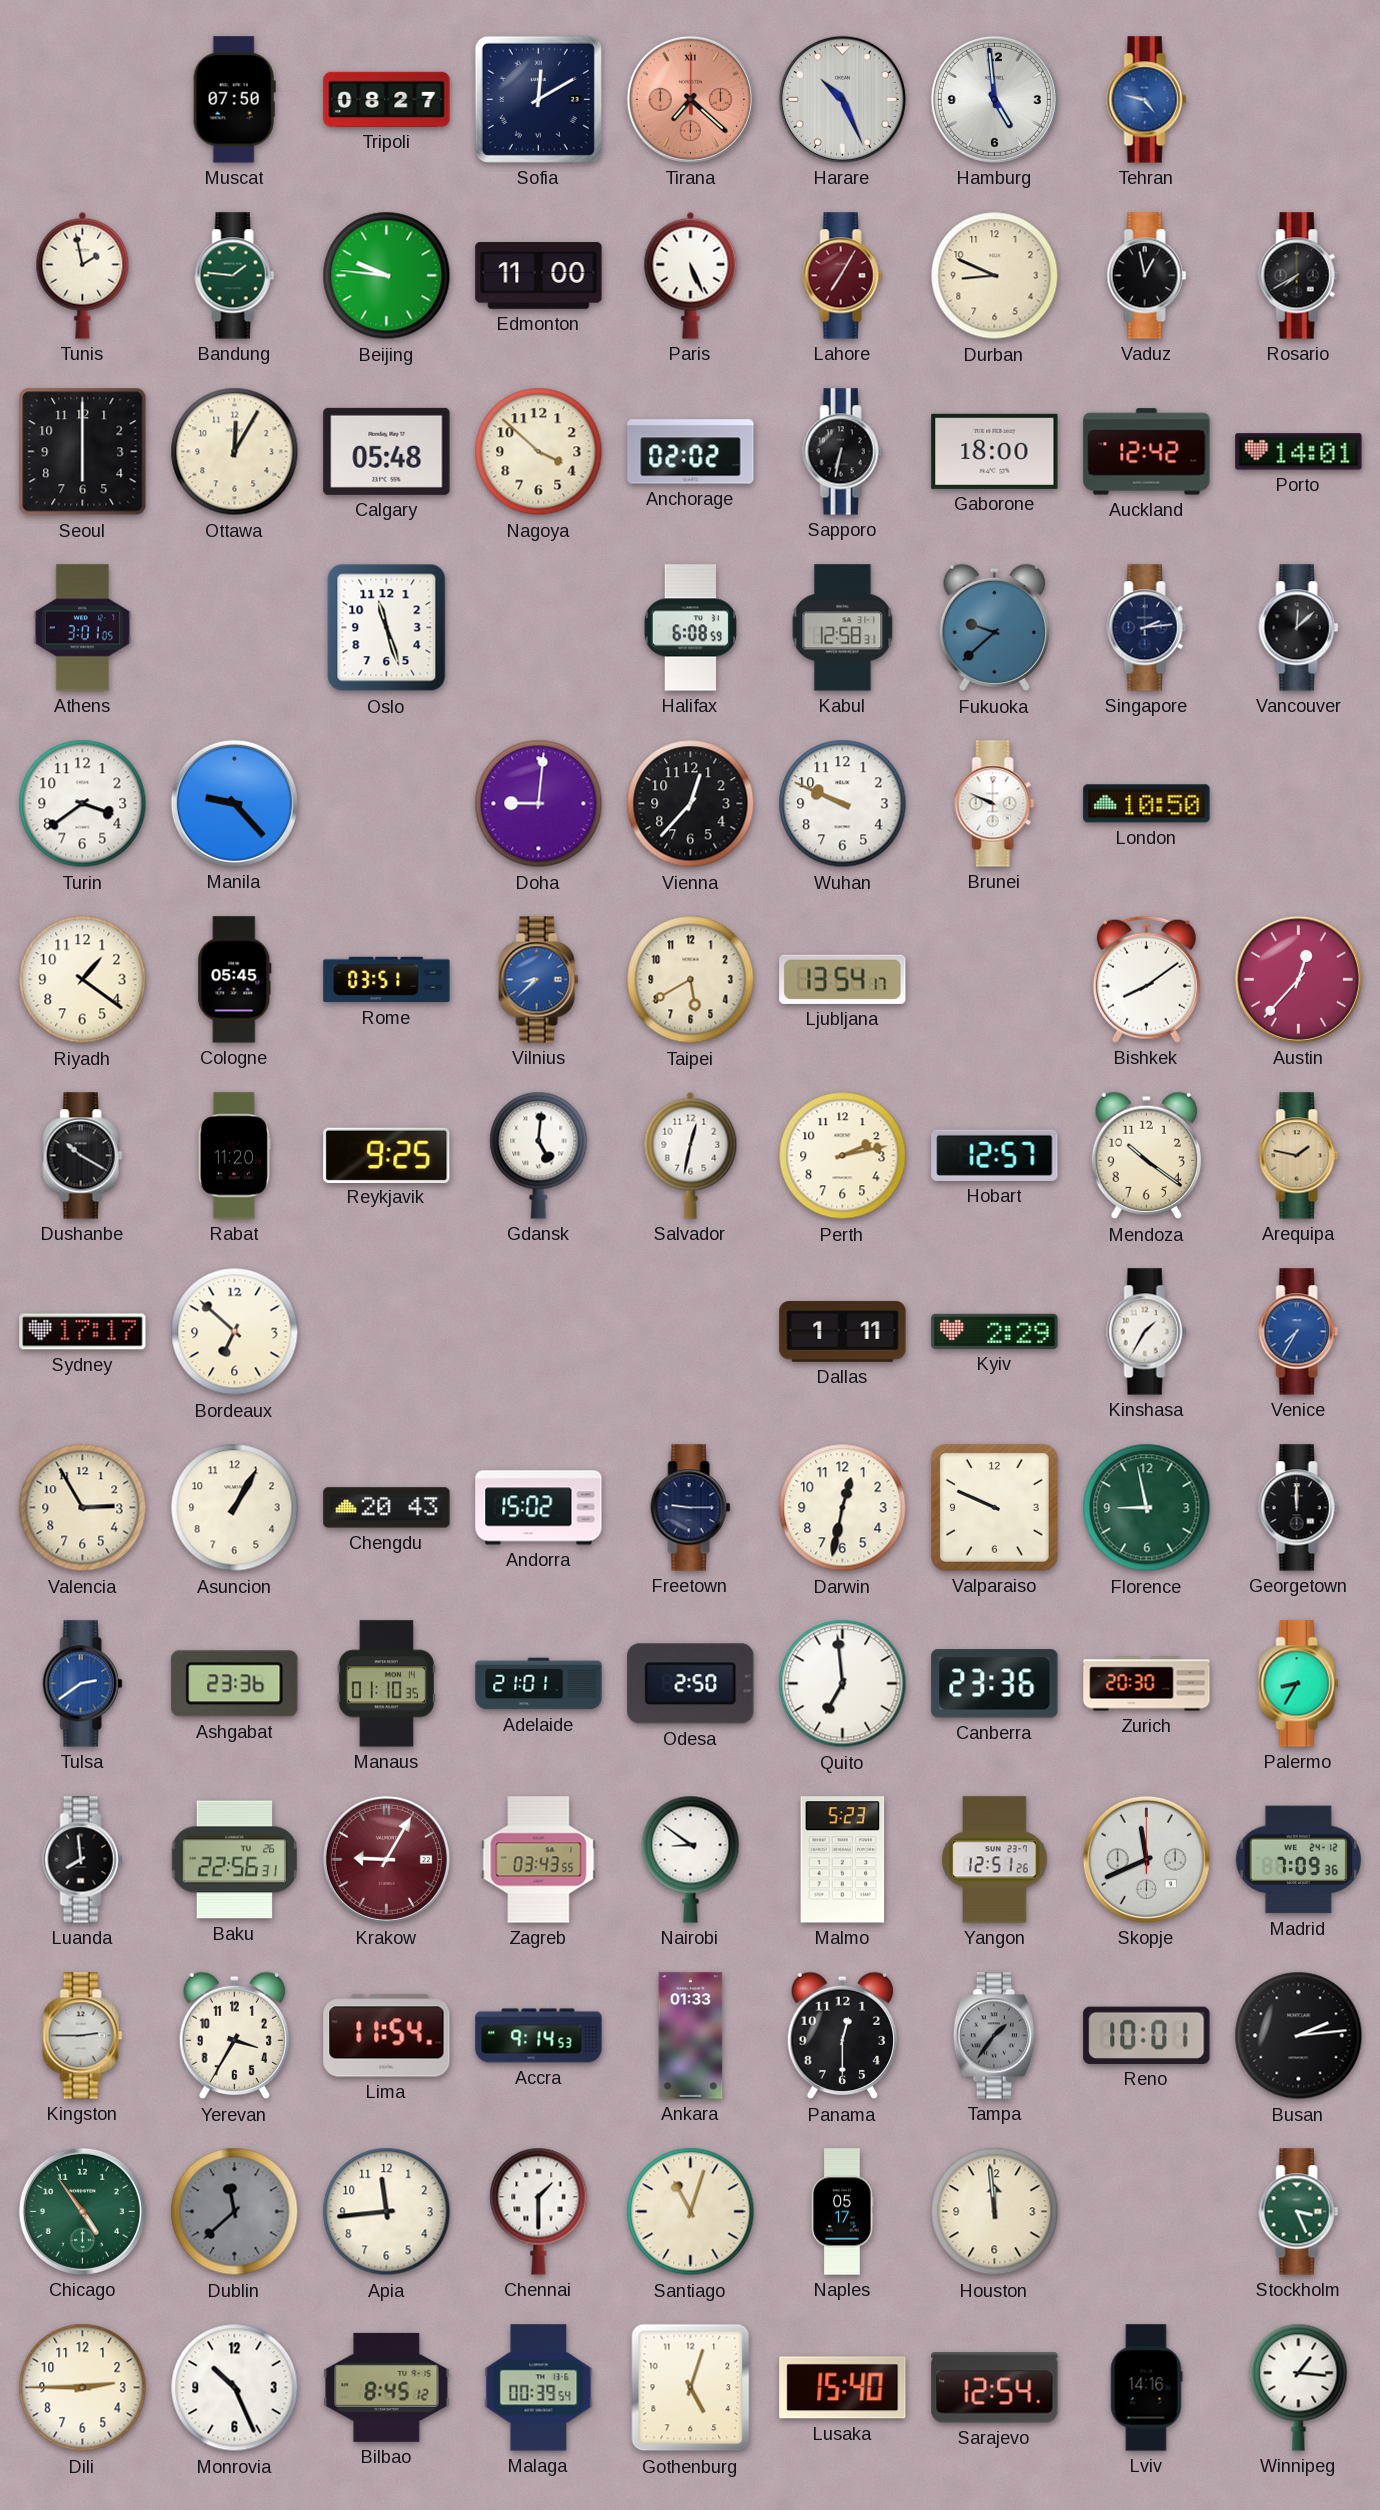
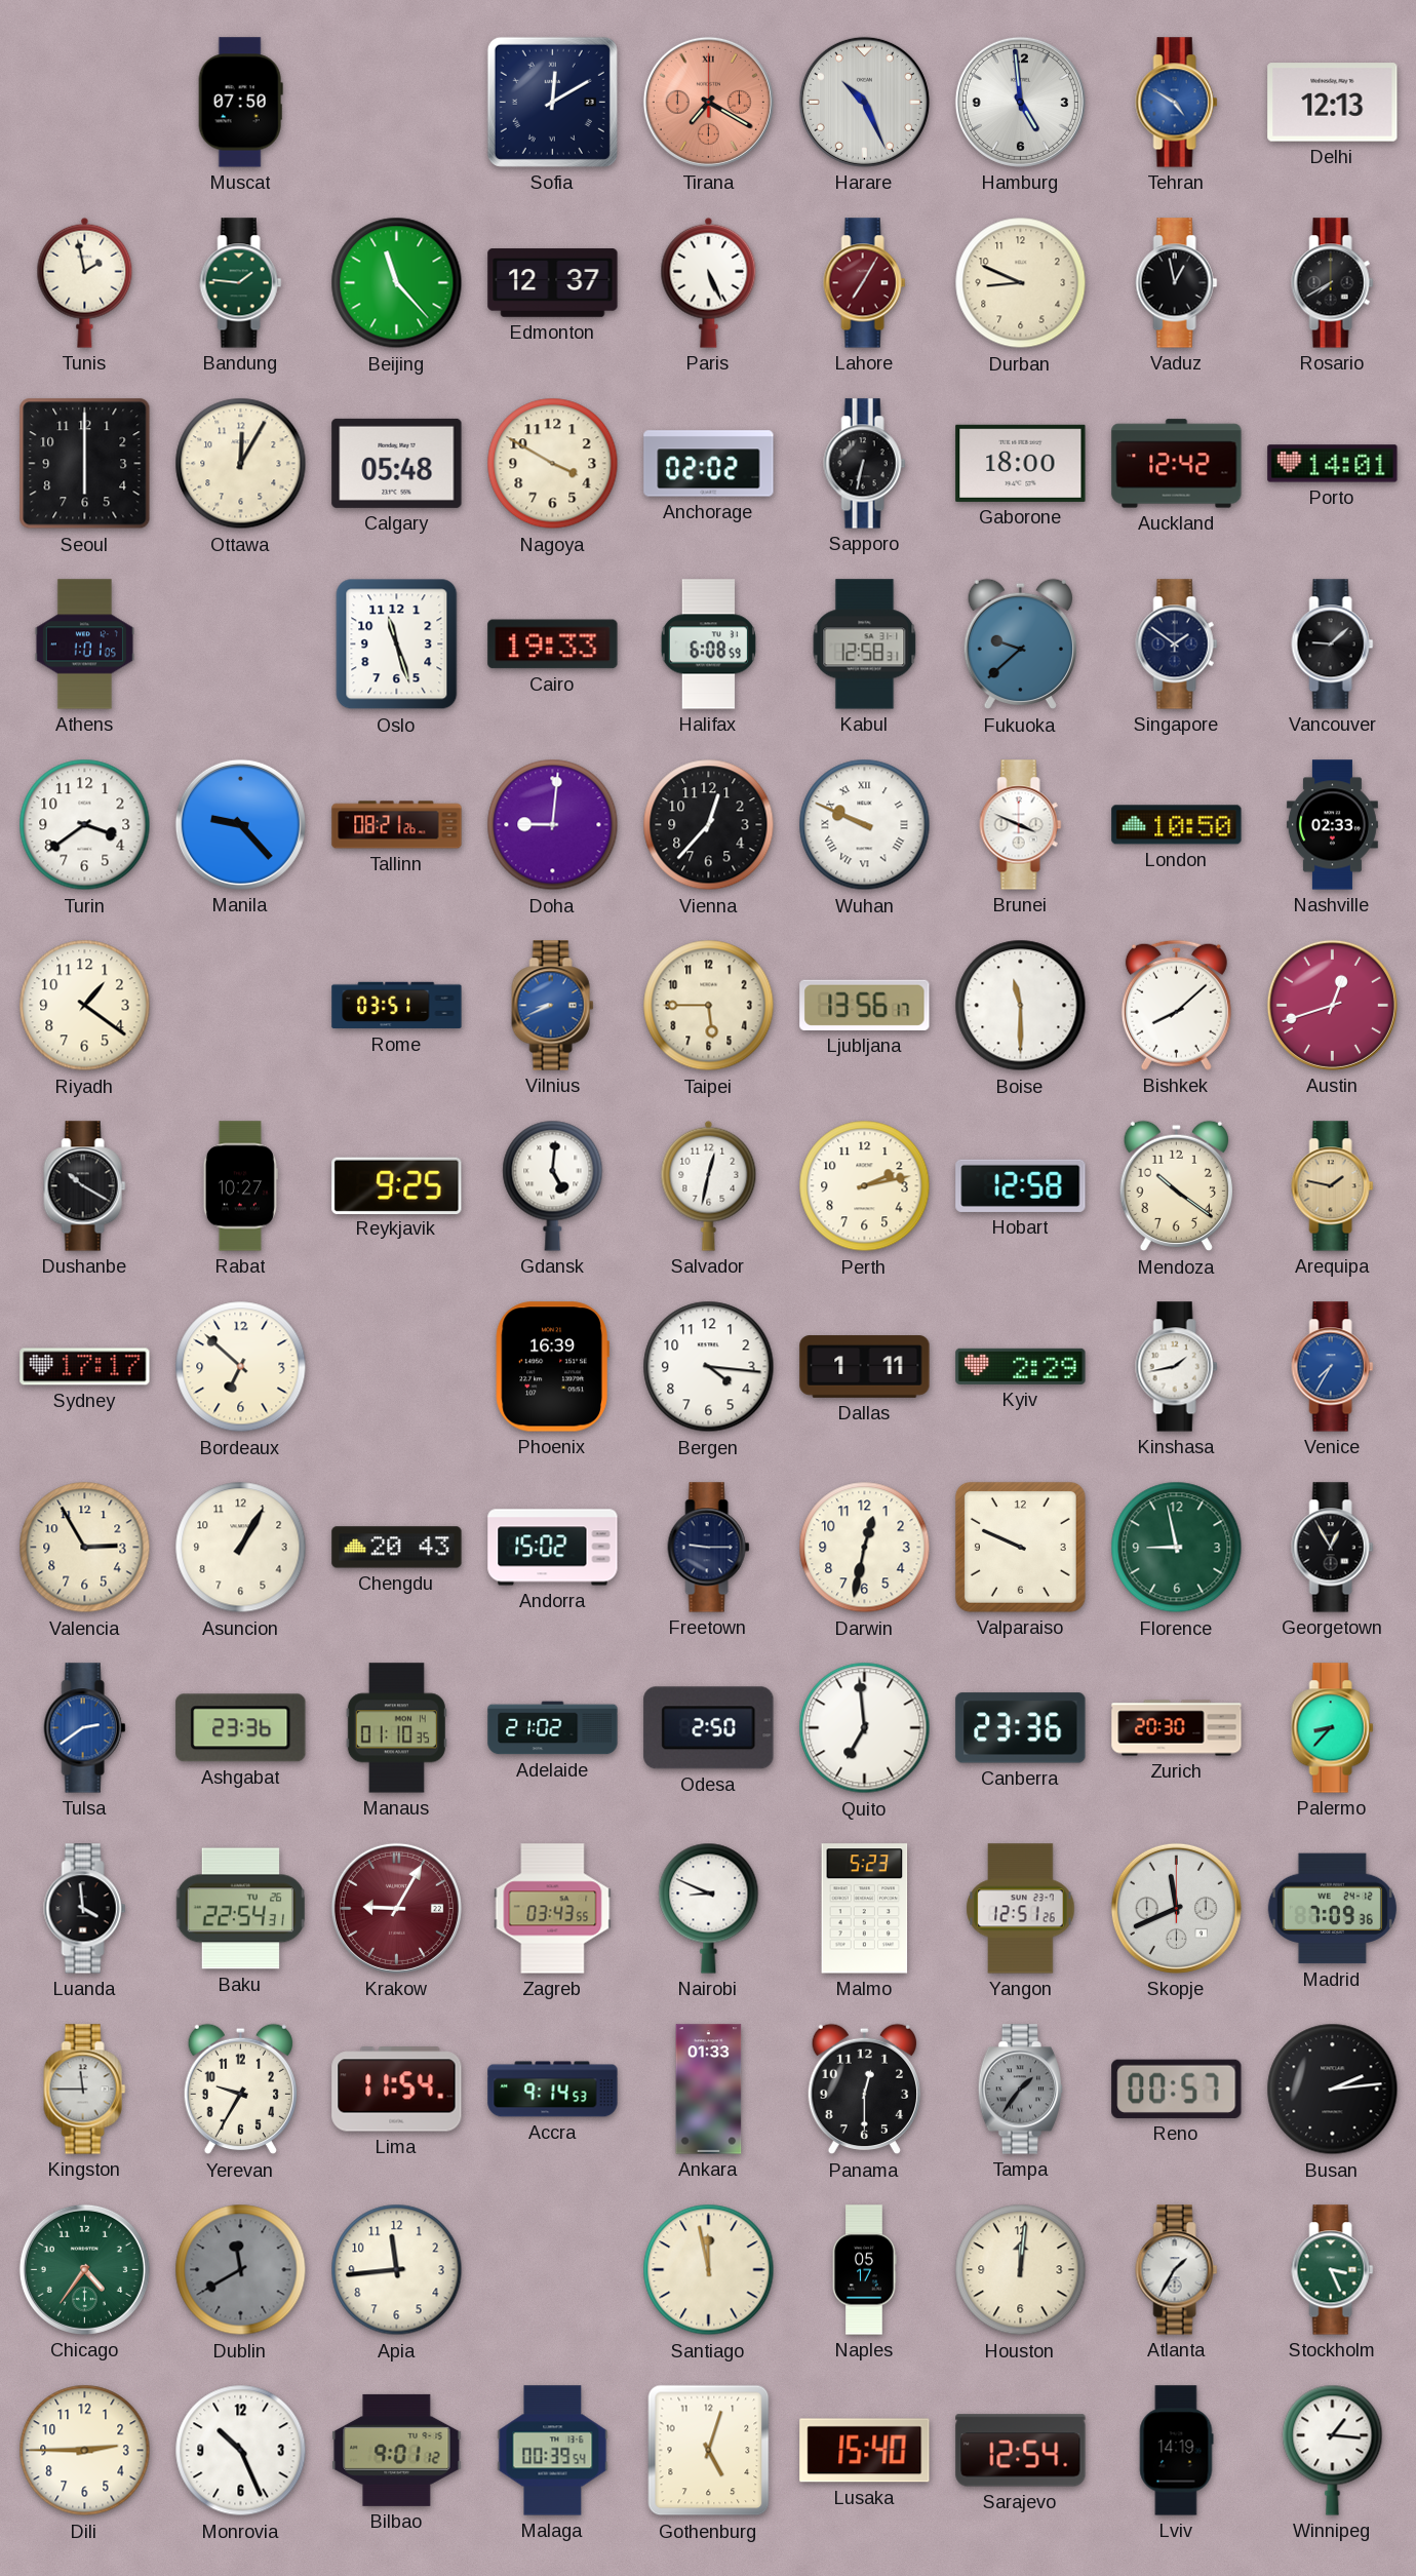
Tripoli: 08:27 -> none
Tirana: 7:22 -> 7:20
Tehran: 4:47 -> 4:50
Delhi: none -> 12:13
Beijing: 9:46 -> 11:23
Edmonton: 11:00 -> 12:37
Nagoya: 3:52 -> 3:50
Athens: 3:01 -> 1:01
Cairo: none -> 19:33
Singapore: 2:14 -> 1:51
Vancouver: 12:08 -> 9:08
Tallinn: none -> 08:21
Wuhan numerals: Arabic -> Roman
Brunei: 9:49 -> 3:49
Nashville: none -> 02:33
Cologne: 05:45 -> none
Vilnius: 8:38 -> 8:41
Taipei: 5:40 -> 5:45
Ljubljana: 13:54 -> 13:56
Boise: none -> 11:30
Bishkek: 8:09 -> 8:08
Austin: 12:37 -> 12:42
Rabat: 11:20 -> 10:27
Hobart: 12:57 -> 12:58
Phoenix: none -> 16:39
Bergen: none -> 4:16
Kinshasa: 1:35 -> 1:43
Georgetown: 12:00 -> 12:55
Adelaide: 21:01 -> 21:02
Palermo: 8:35 -> 8:37
Luanda: 7:59 -> 3:59
Baku: 22:56 -> 22:54
Nairobi: 8:51 -> 8:49
Kingston: 2:45 -> 11:45
Yerevan: 3:35 -> 9:35
Reno: 10:01 -> 00:57
Chicago: 4:54 -> 4:36
Dublin: 11:38 -> 11:40
Chennai: 1:30 -> none
Santiago: 11:03 -> 11:58
Houston: 11:59 -> 12:01
Atlanta: none -> 1:35
Bilbao: 8:45 -> 9:01
Lviv: 14:16 -> 14:19
